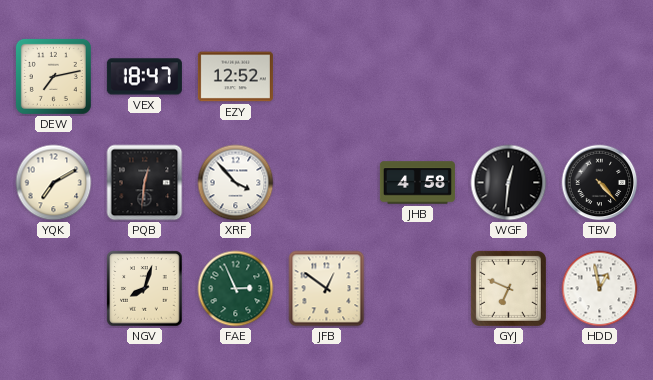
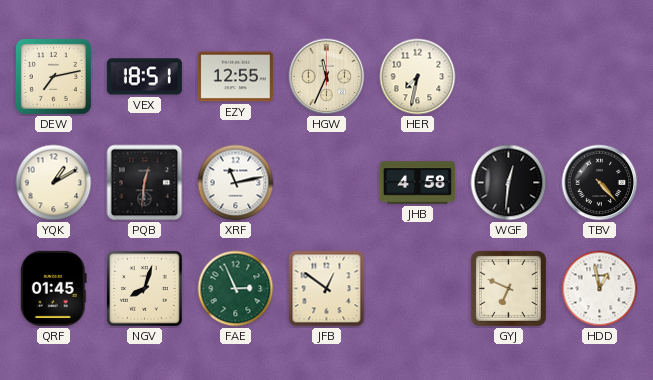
VEX: 18:47 -> 18:51
EZY: 12:52 -> 12:55
HGW: none -> 11:34
HER: none -> 7:32
YQK: 7:10 -> 1:10
XRF: 3:53 -> 11:13
QRF: none -> 01:45
